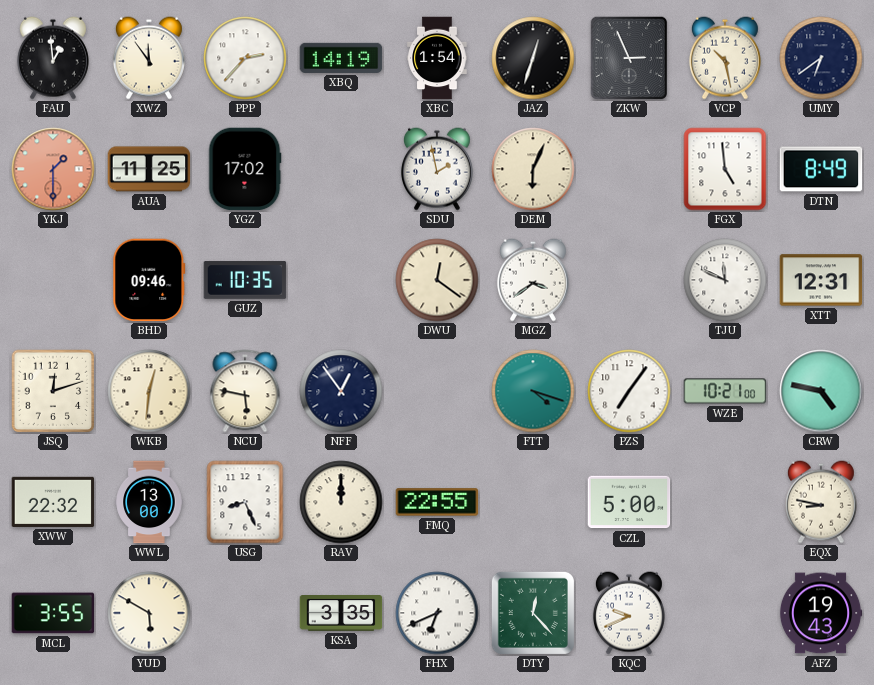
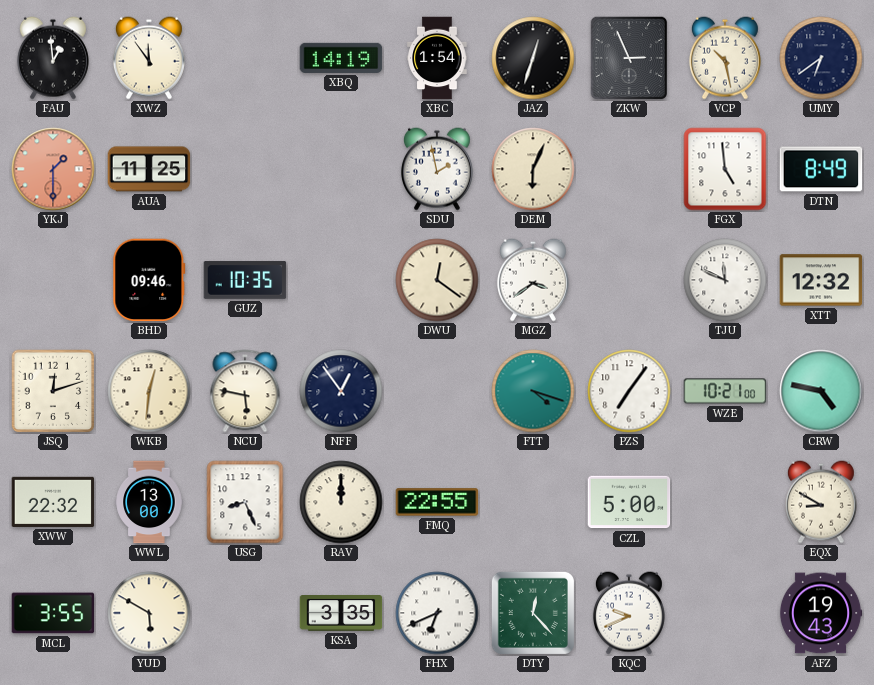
PPP: 2:37 -> none
YGZ: 17:02 -> none
XTT: 12:31 -> 12:32
EQX: 8:47 -> 8:50
